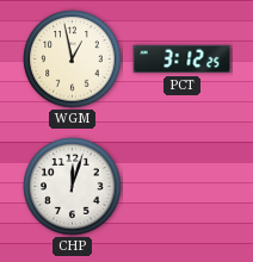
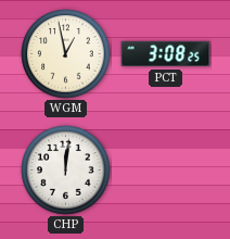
PCT: 3:12 -> 3:08
CHP: 12:03 -> 12:01
